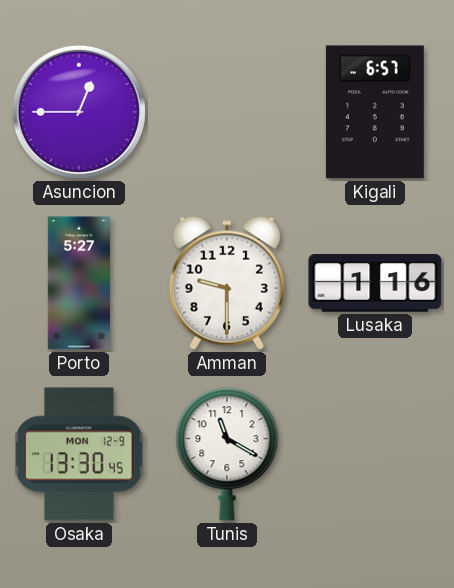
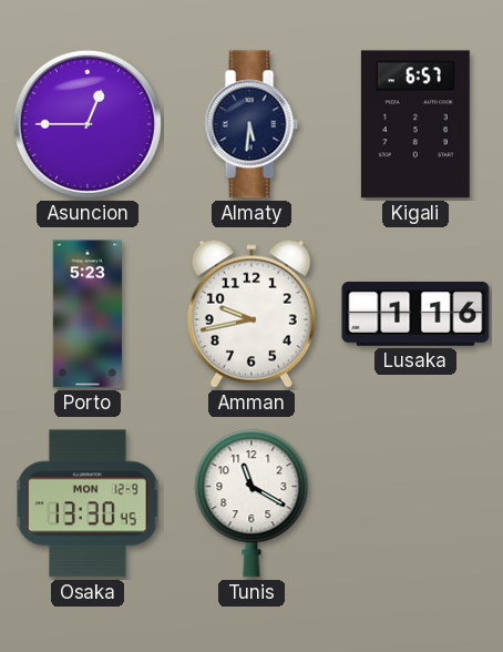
Almaty: none -> 5:31
Porto: 5:27 -> 5:23
Amman: 9:30 -> 9:43
